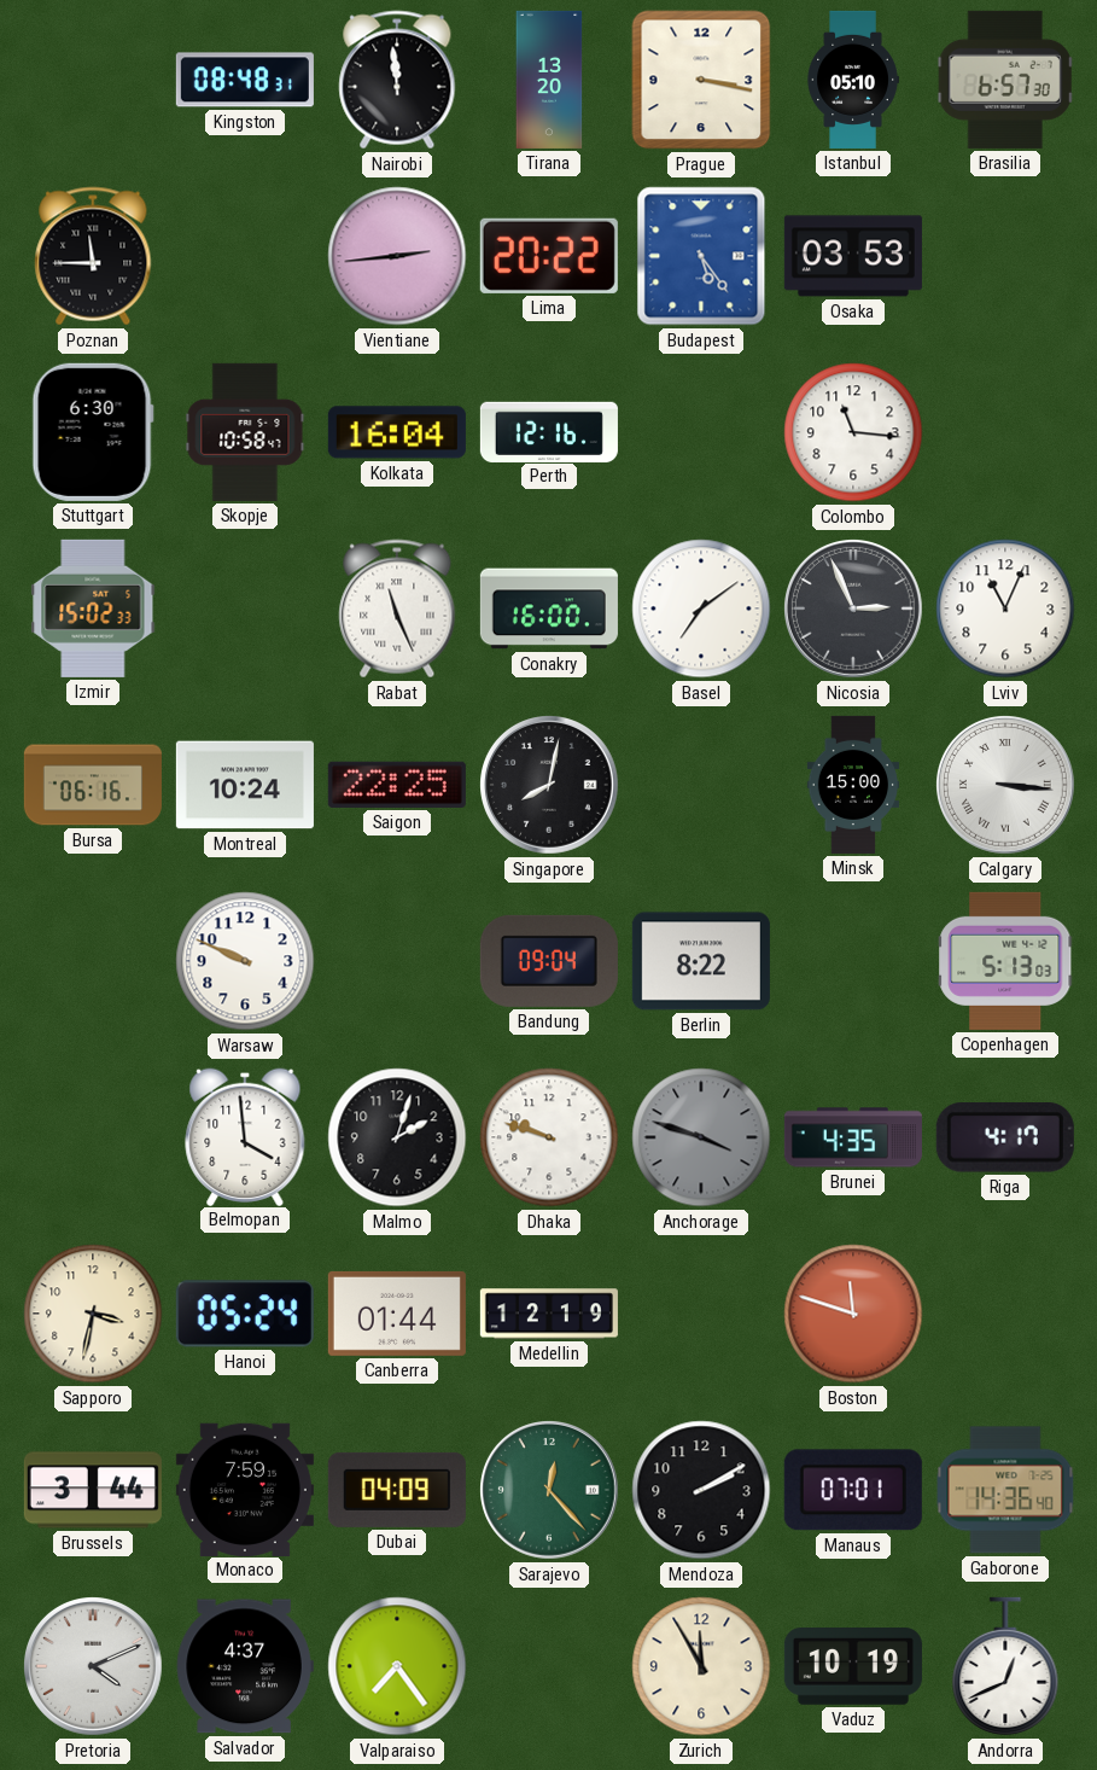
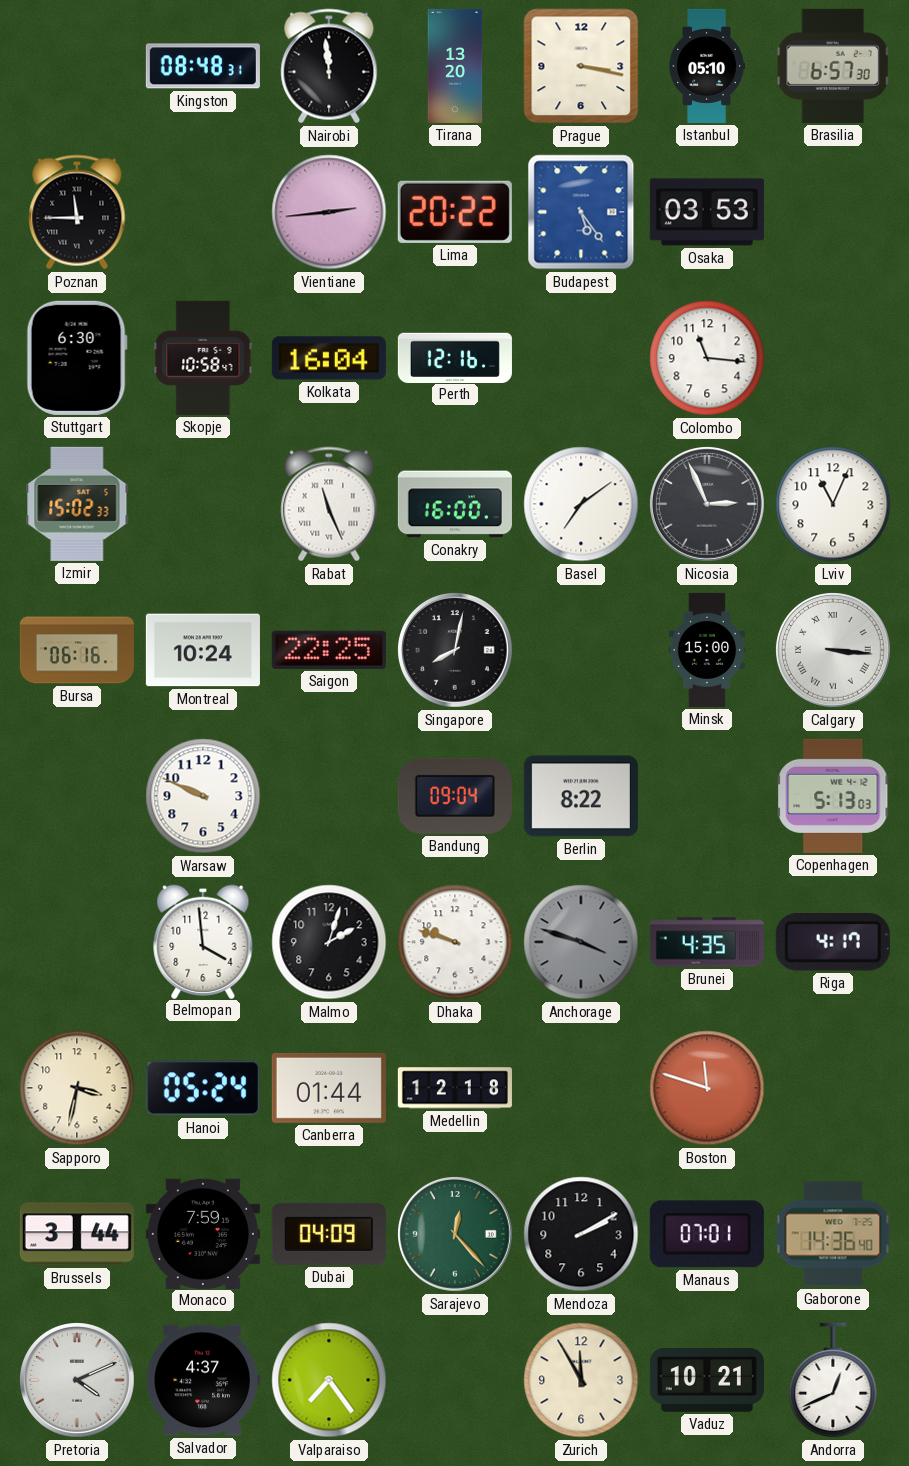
Medellin: 12:19 -> 12:18
Vaduz: 10:19 -> 10:21
